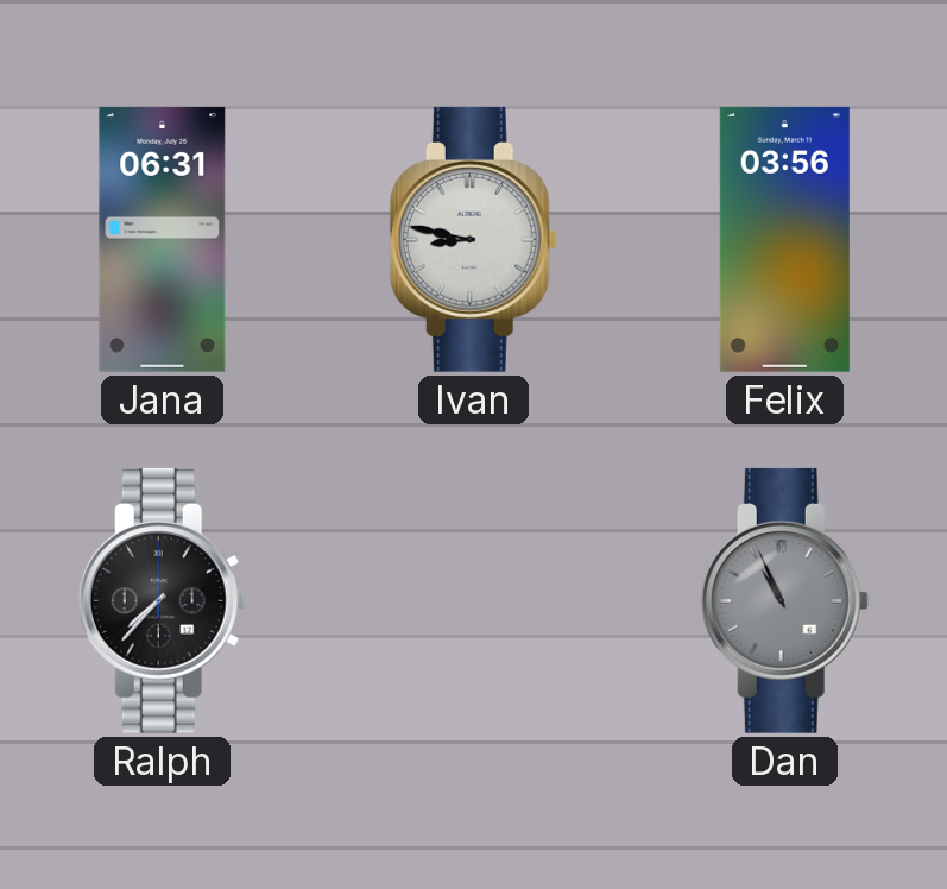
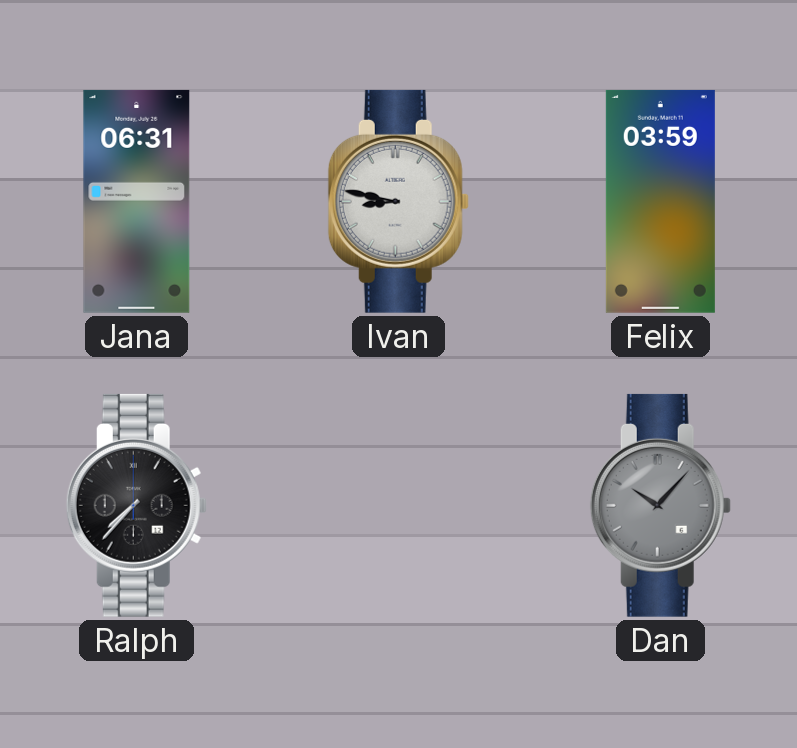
Felix: 03:56 -> 03:59
Dan: 10:56 -> 10:07
